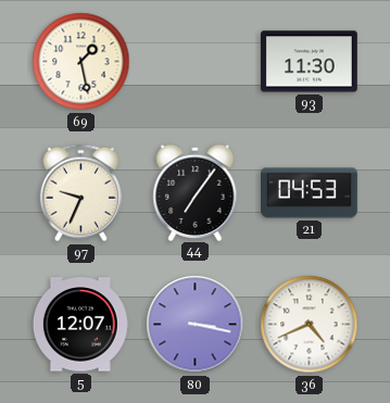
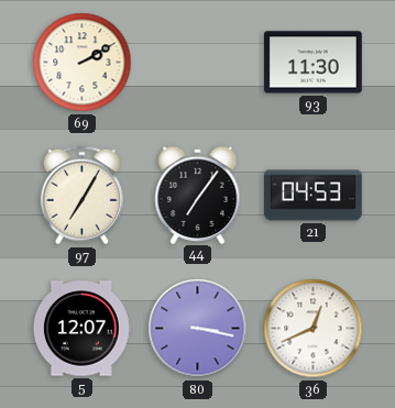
69: 1:28 -> 2:10
97: 9:34 -> 7:05
36: 4:41 -> 12:41
